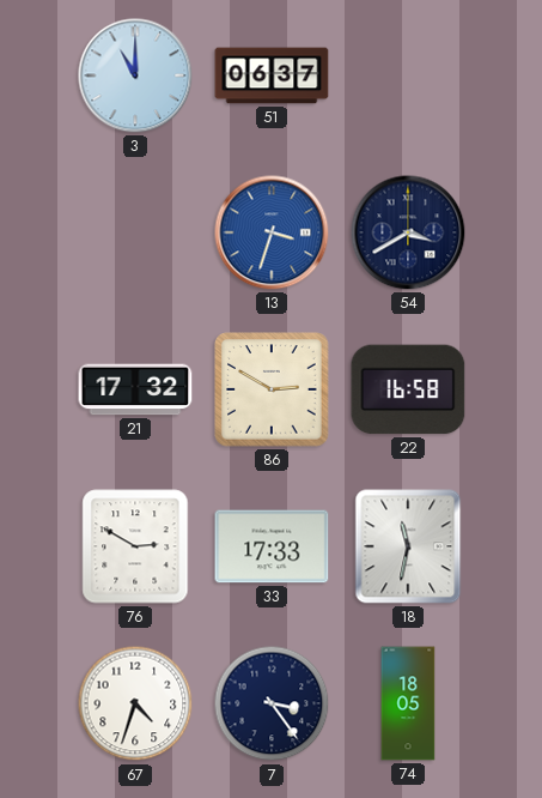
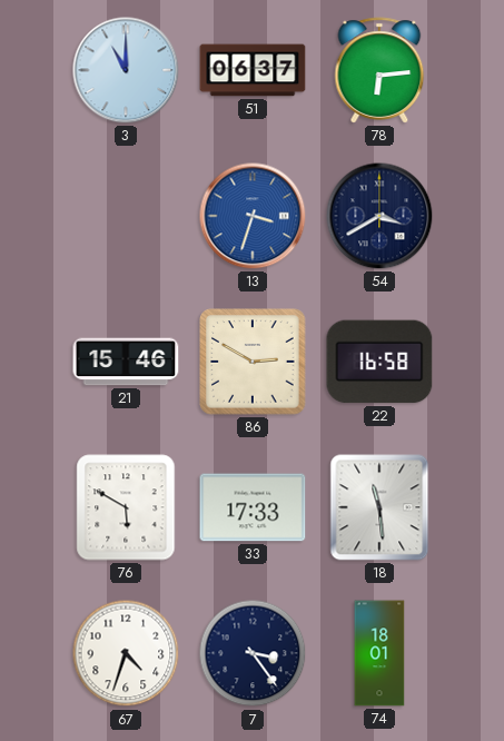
78: none -> 6:14
21: 17:32 -> 15:46
76: 2:50 -> 5:50
18: 11:32 -> 11:29
74: 18:05 -> 18:01
